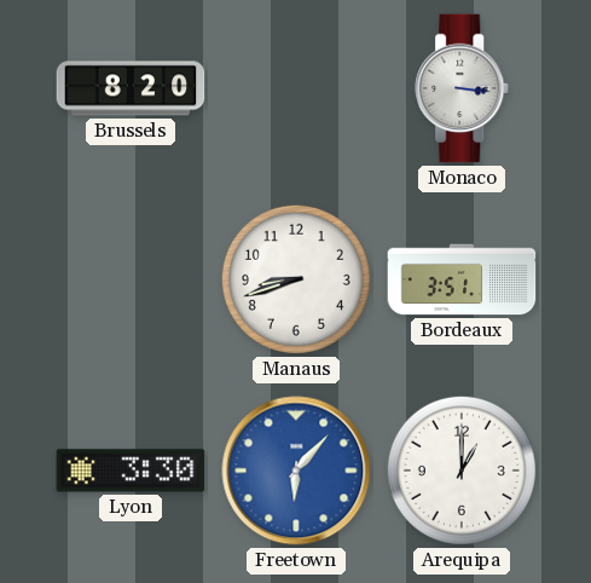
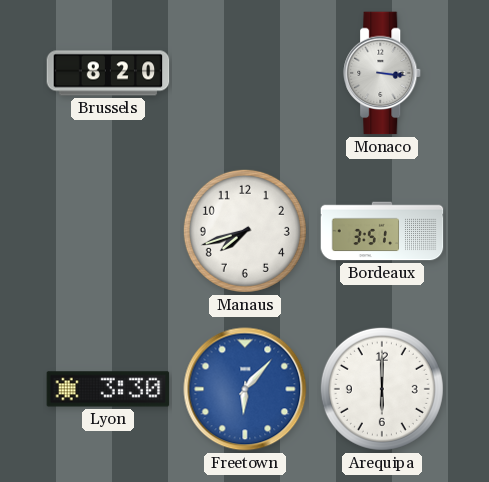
Manaus: 8:42 -> 7:42
Arequipa: 1:00 -> 6:00
